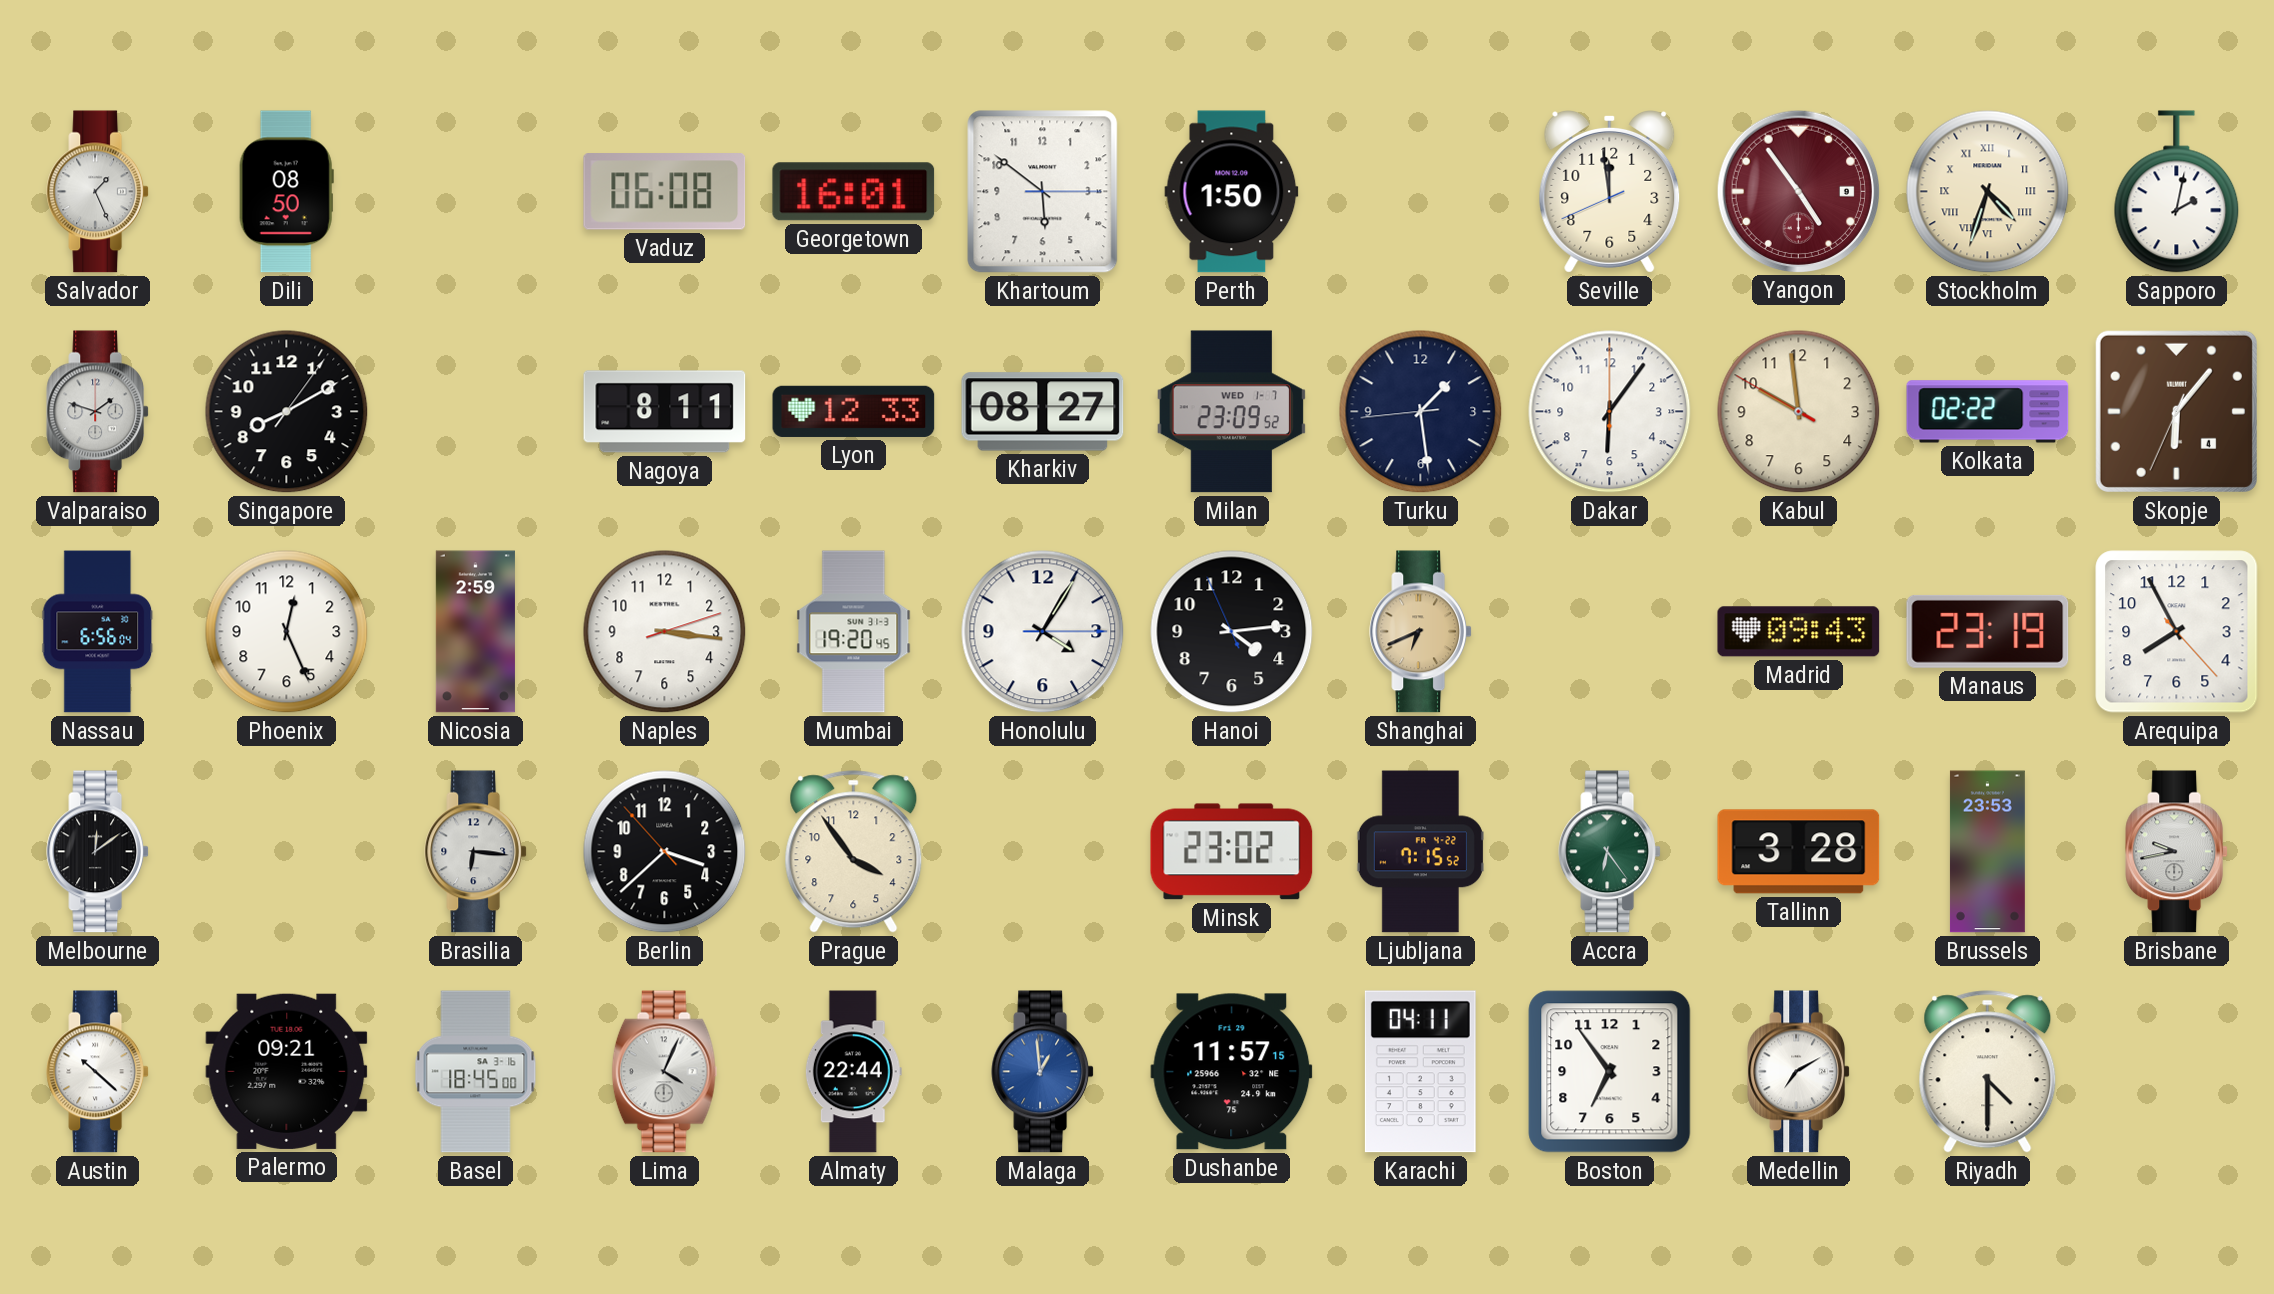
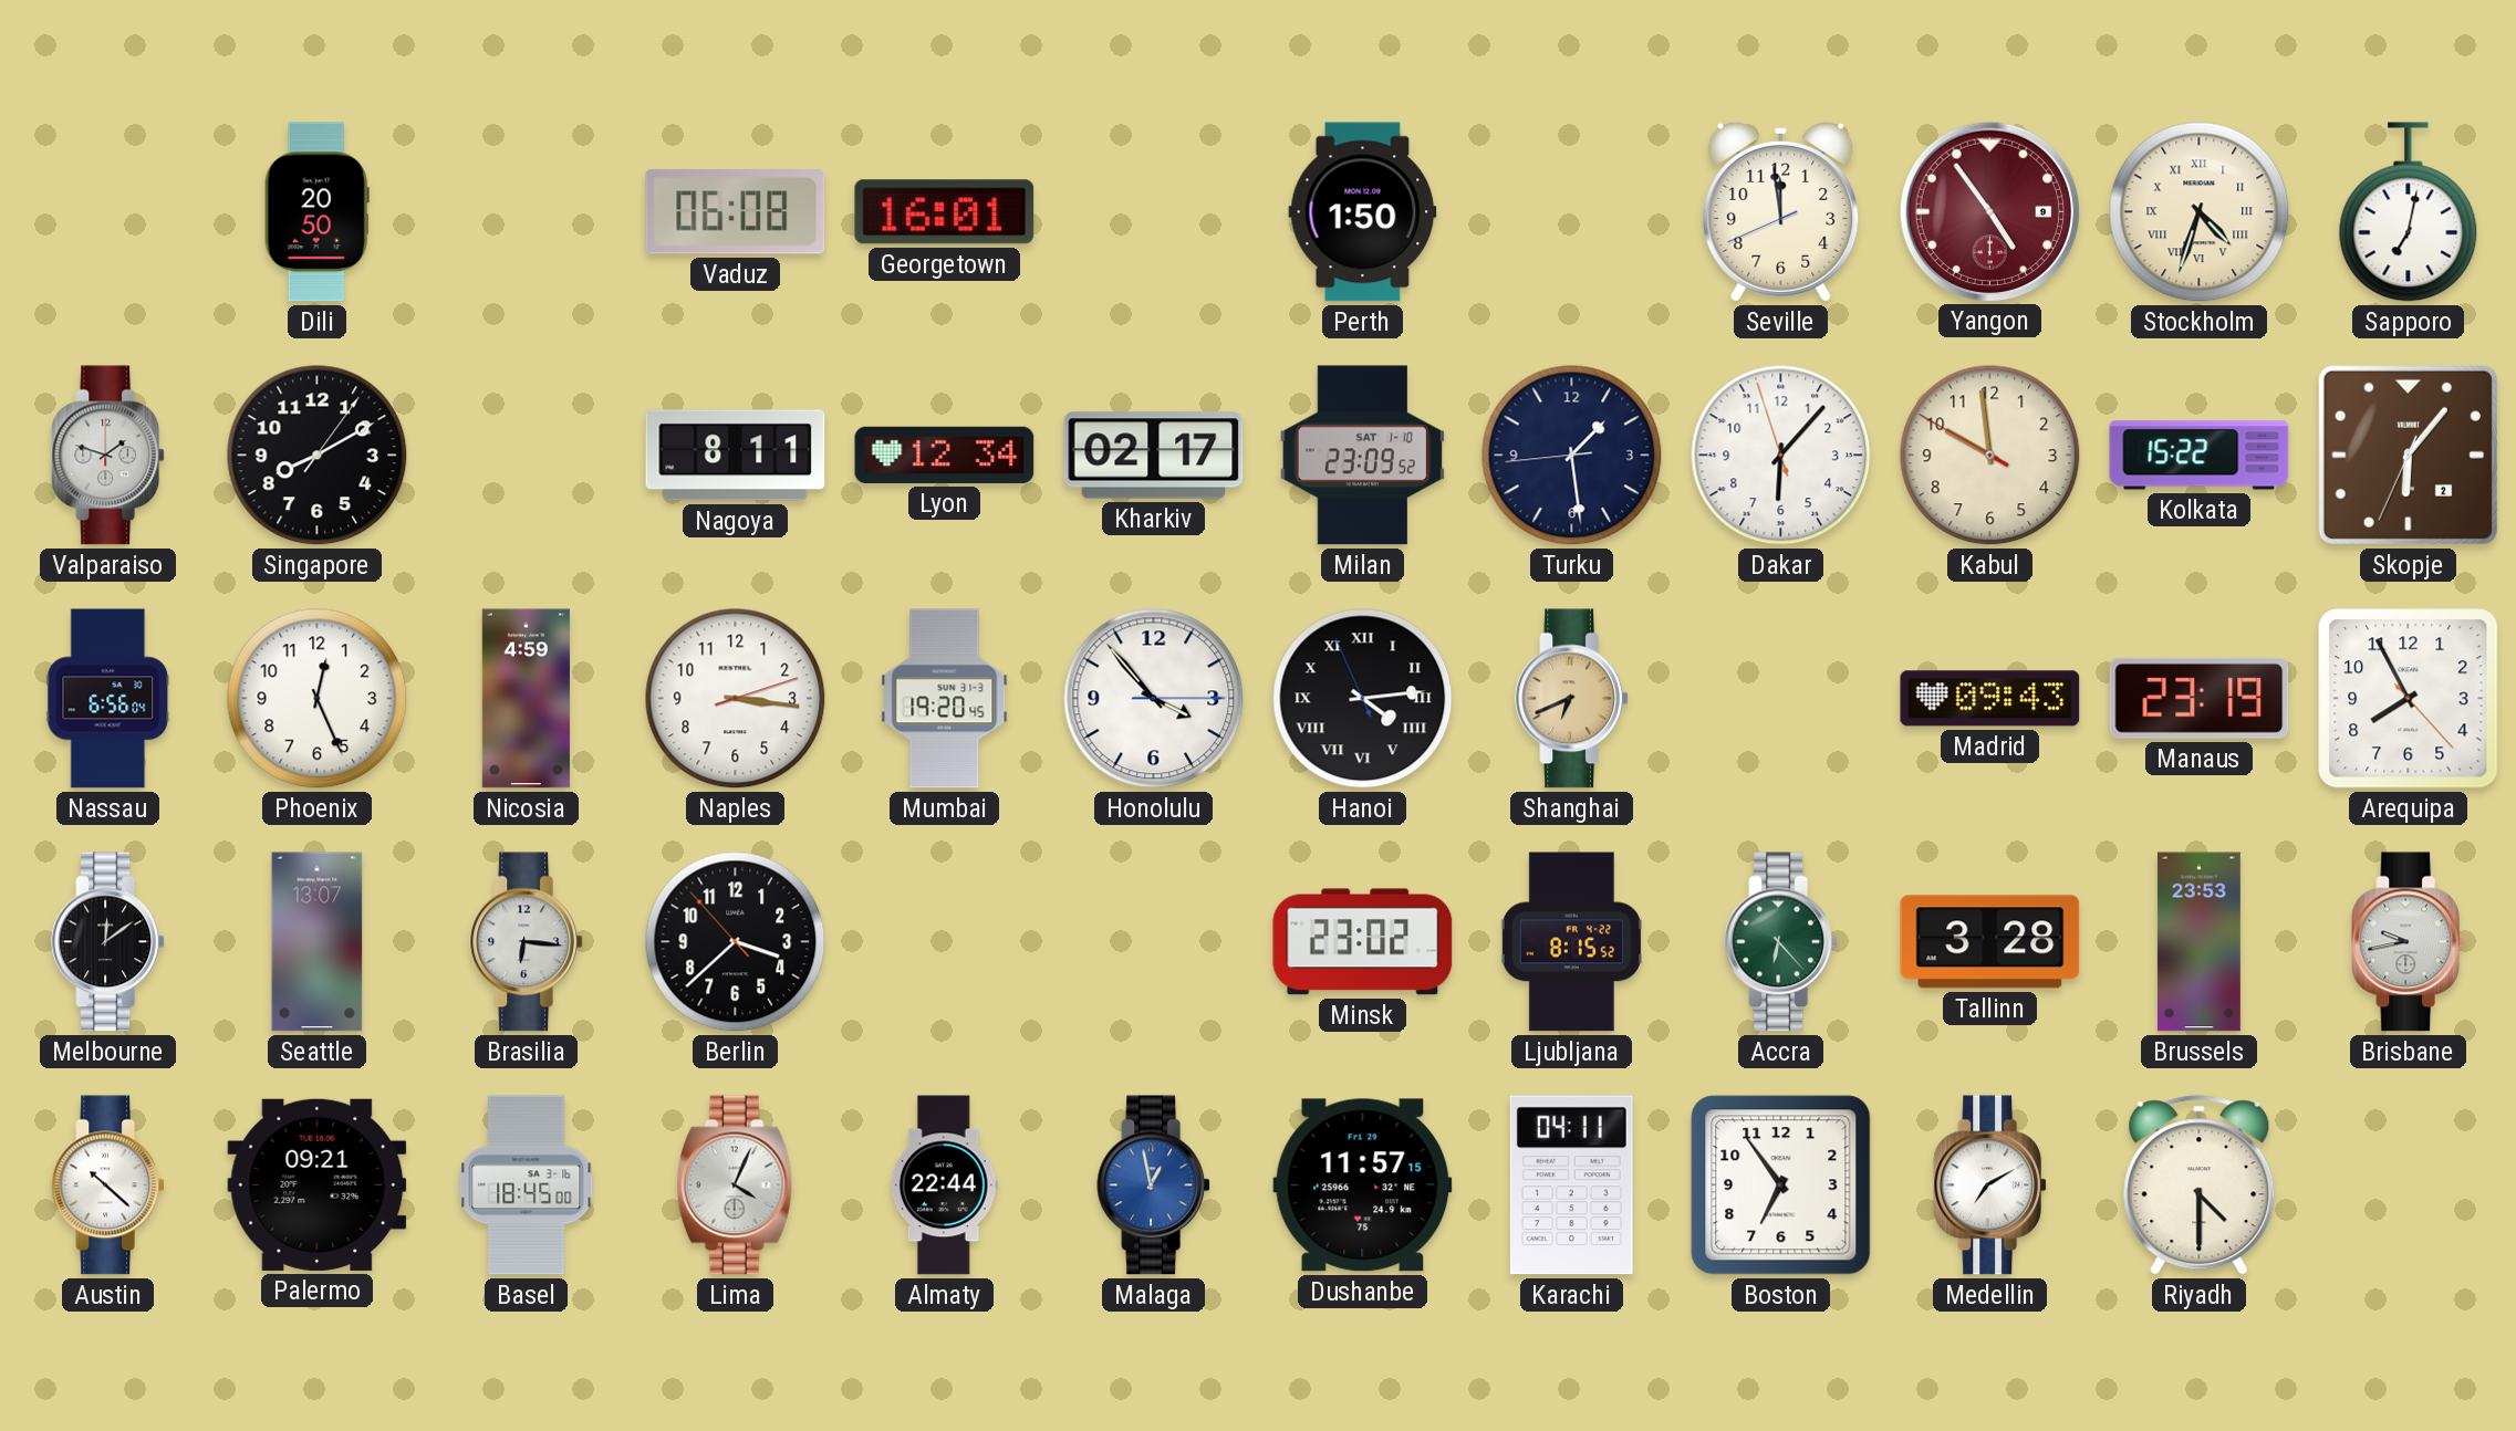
Salvador: 1:26 -> none
Dili: 08:50 -> 20:50
Khartoum: 5:51 -> none
Sapporo: 2:02 -> 7:02
Lyon: 12:33 -> 12:34
Kharkiv: 08:27 -> 02:17
Milan date: WED 1-7 -> SAT 1-10
Dakar: 6:06:00 -> 6:06:57
Kolkata: 02:22 -> 15:22
Skopje date: 4 -> 2
Nicosia: 2:59 -> 4:59
Honolulu: 4:05 -> 3:53
Hanoi numerals: Arabic -> Roman
Seattle: none -> 13:07
Prague: 3:54 -> none
Ljubljana: 7:15 -> 8:15
Accra: 6:24 -> 6:23
Malaga: 12:59 -> 12:58
